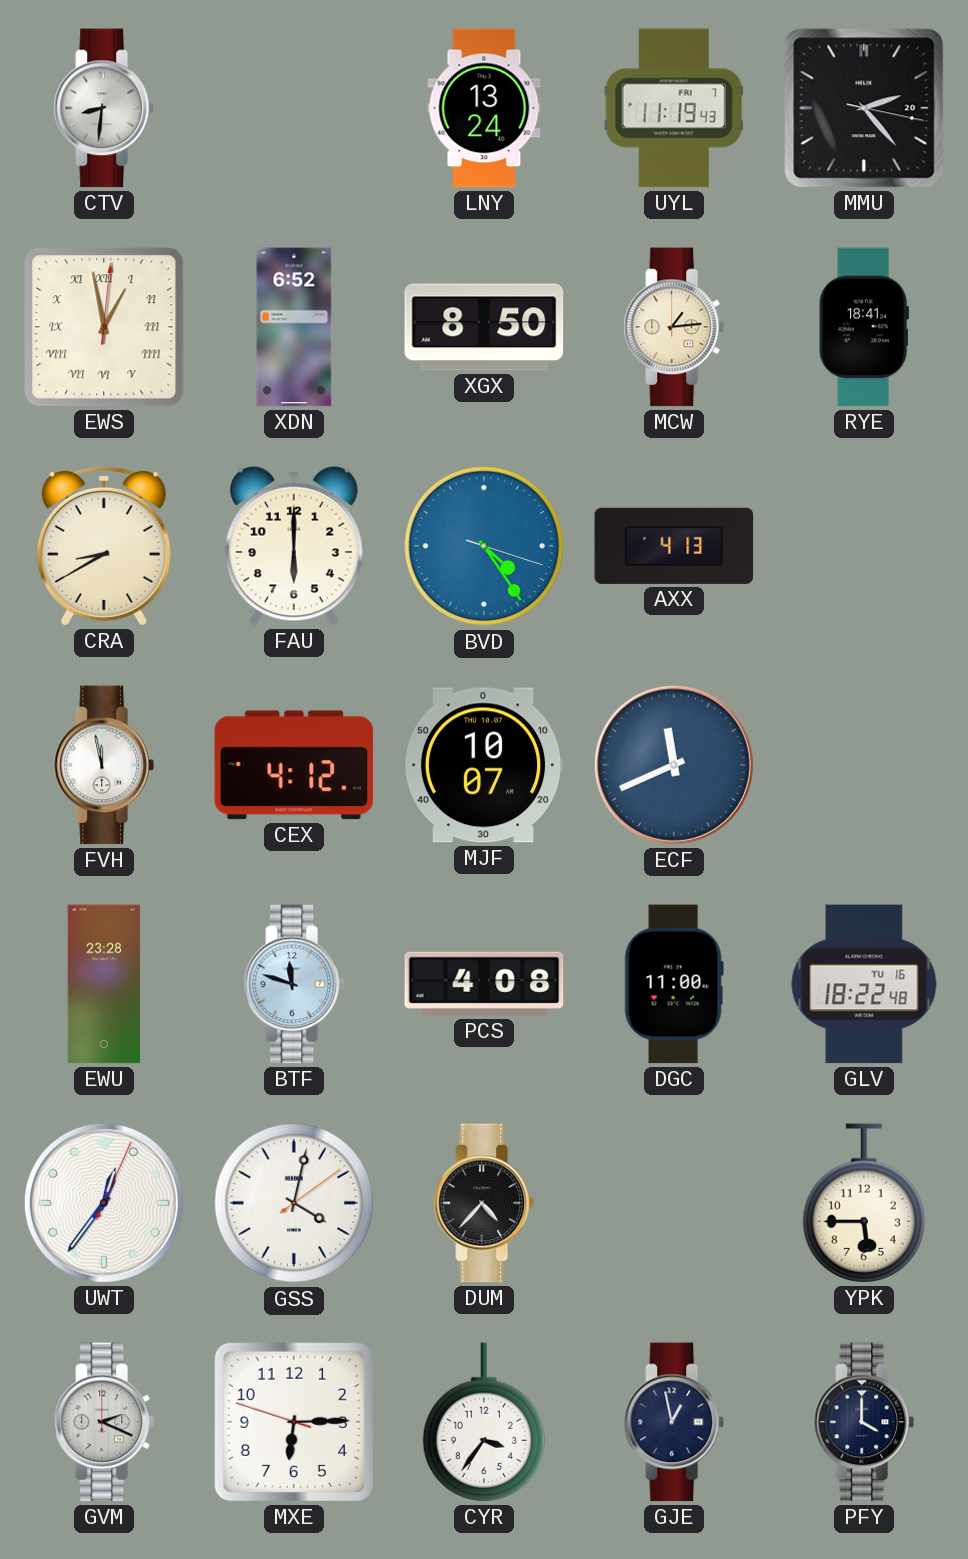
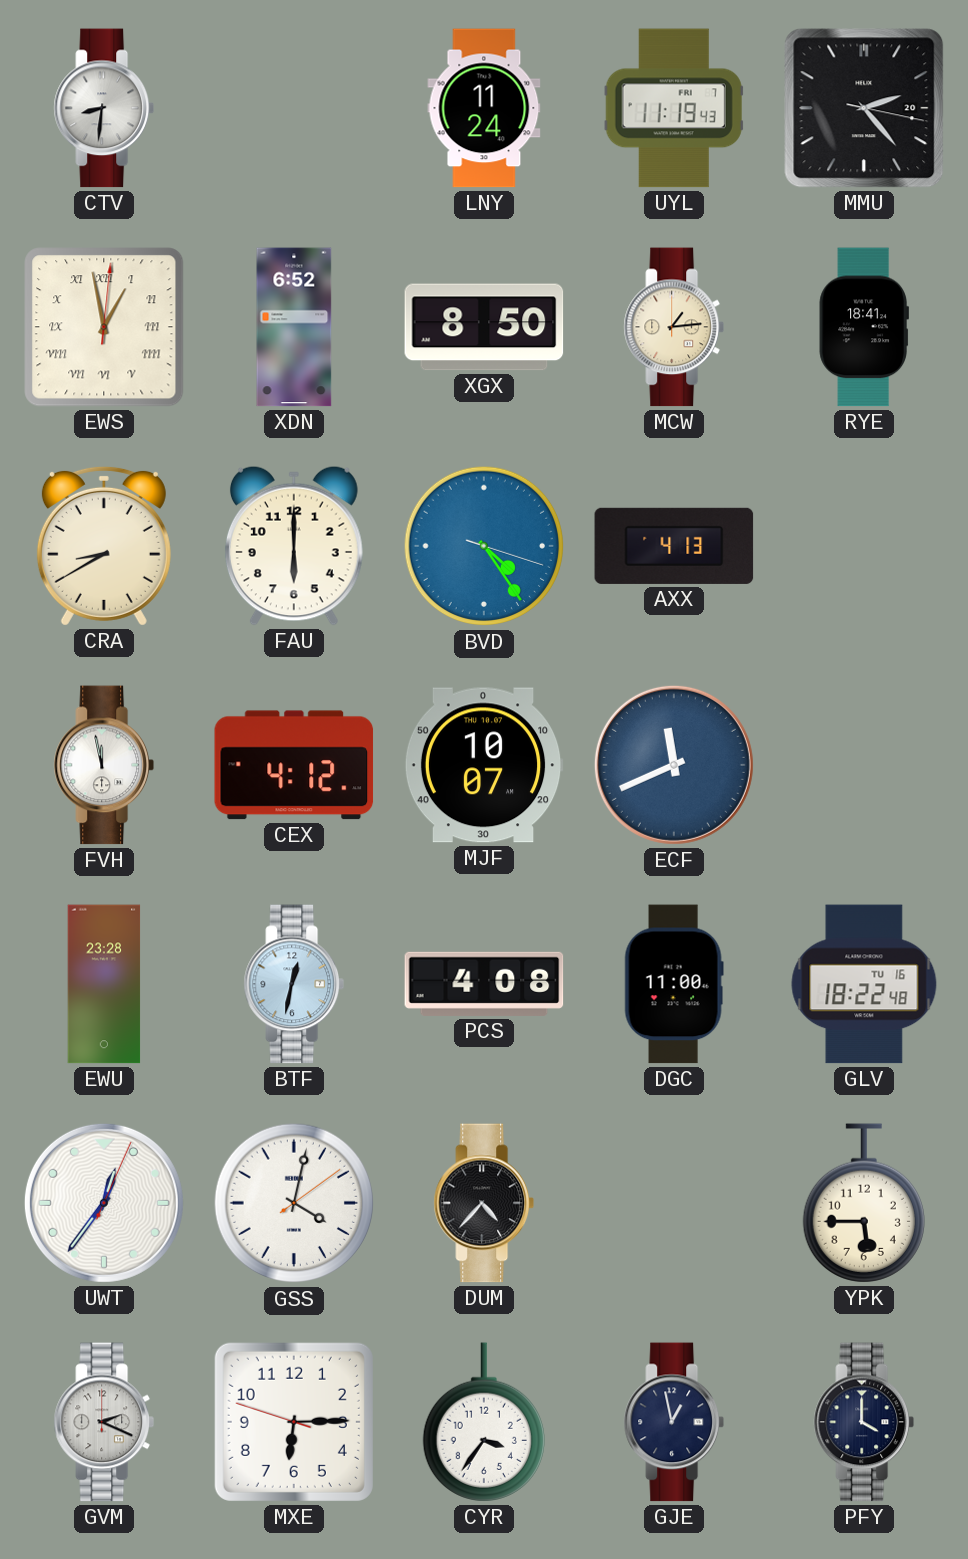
LNY: 13:24 -> 11:24
BTF: 11:48 -> 12:32
